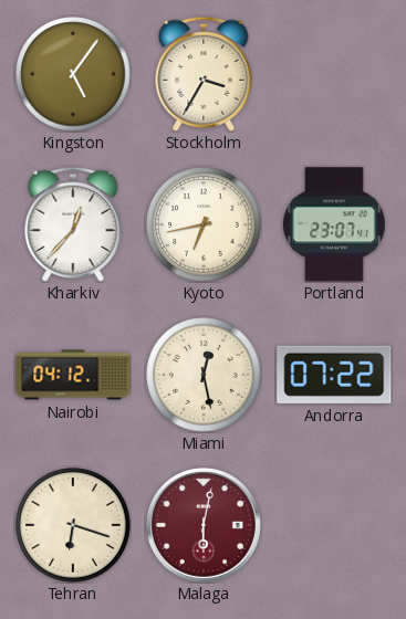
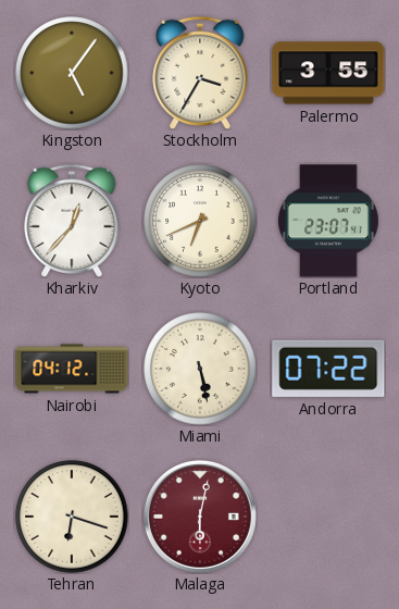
Palermo: none -> 3:55
Kyoto: 6:43 -> 6:41
Miami: 12:28 -> 5:28
